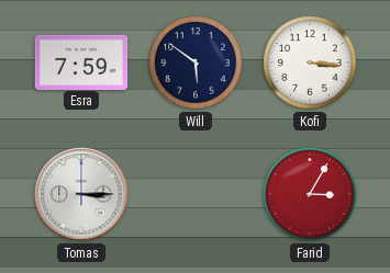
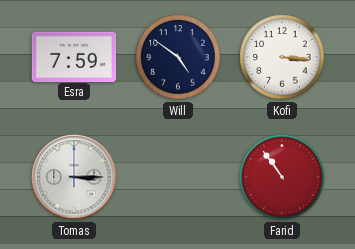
Will: 5:51 -> 4:51
Farid: 3:05 -> 10:54
